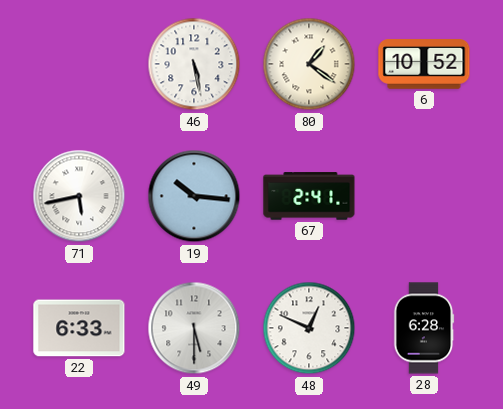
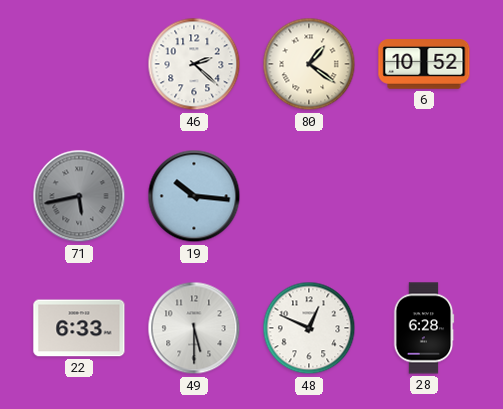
46: 5:28 -> 2:22
71 dial: white -> grey
67: 2:41 -> none
